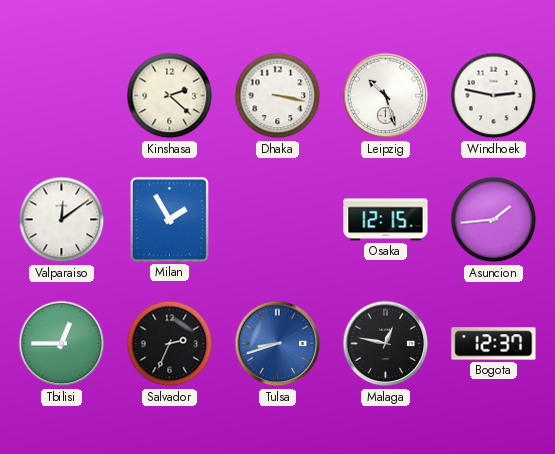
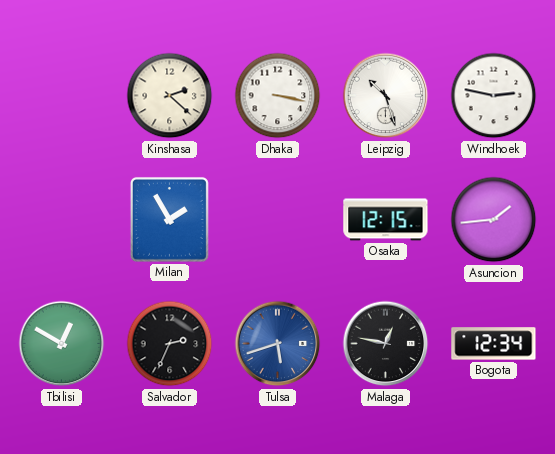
Valparaiso: 12:09 -> none
Tbilisi: 12:45 -> 12:50
Tulsa: 8:42 -> 5:42
Bogota: 12:37 -> 12:34
